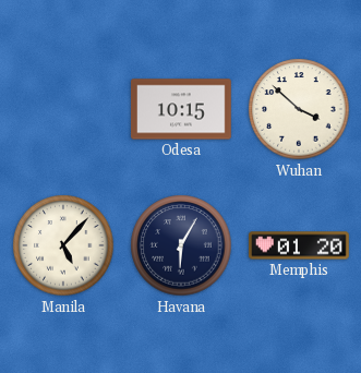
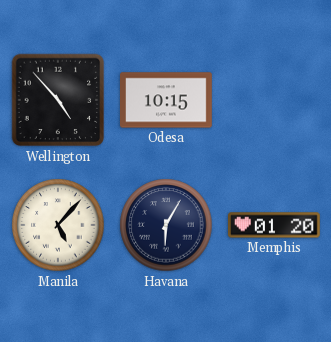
Wellington: none -> 4:53
Wuhan: 3:52 -> none
